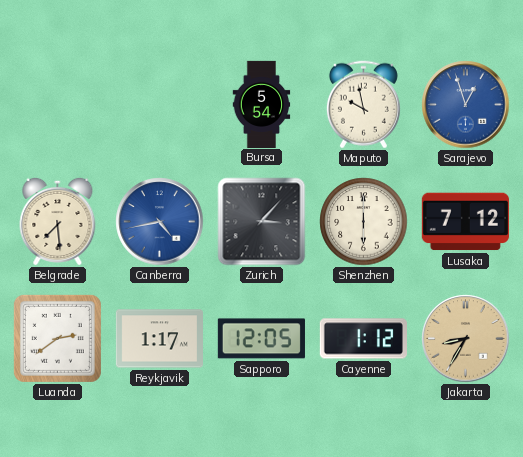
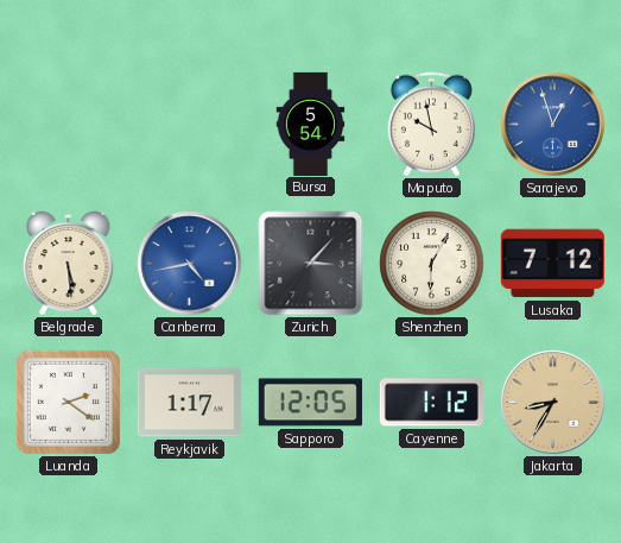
Belgrade: 7:29 -> 5:29
Shenzhen: 6:00 -> 6:05
Luanda: 2:39 -> 2:21
